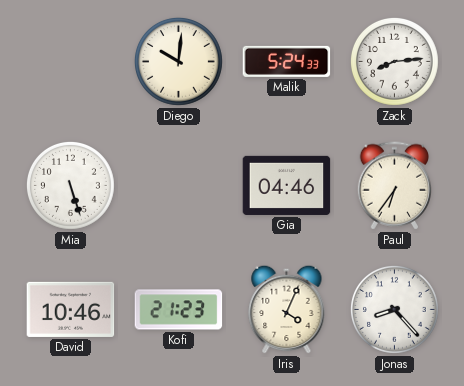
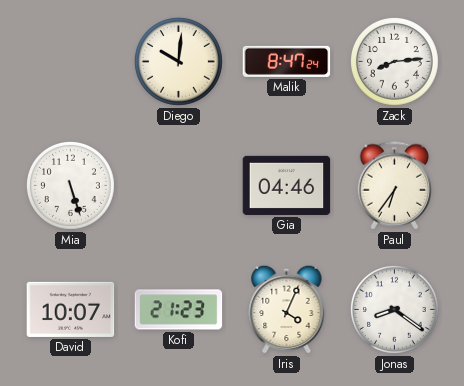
Malik: 5:24 -> 8:47
David: 10:46 -> 10:07
Jonas: 8:23 -> 8:21
